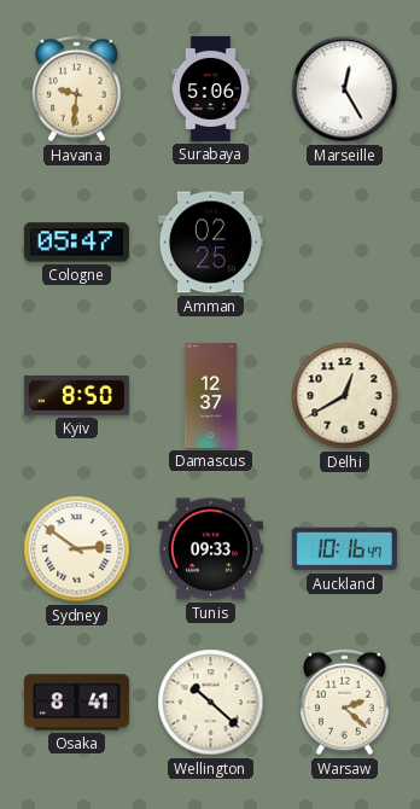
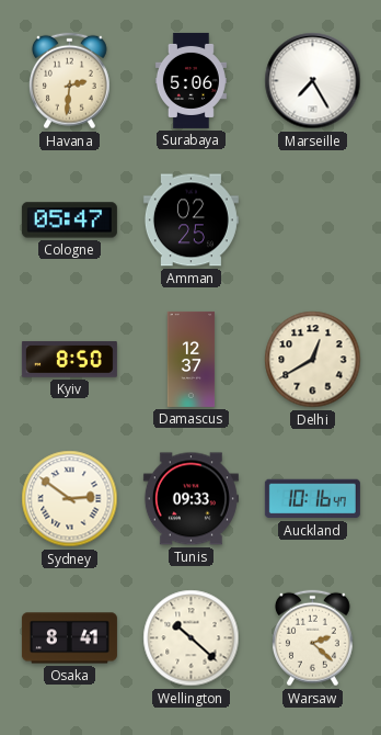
Havana: 9:31 -> 2:31
Marseille: 12:25 -> 7:25
